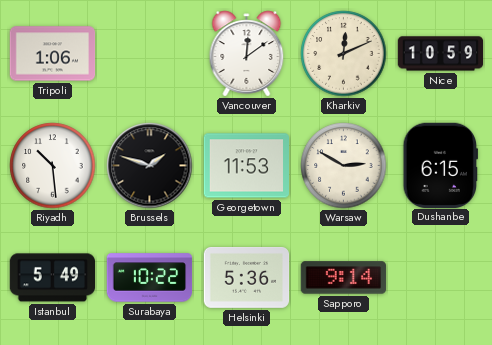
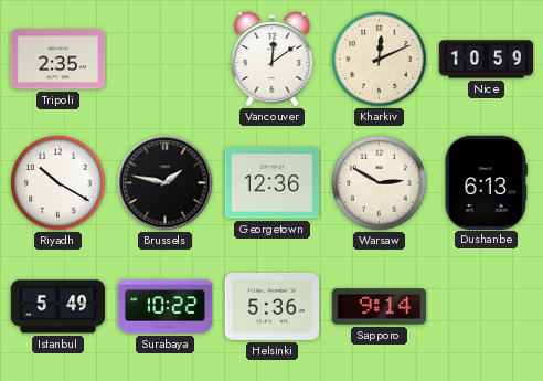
Tripoli: 1:06 -> 2:35
Riyadh: 10:29 -> 10:20
Brussels: 1:48 -> 1:47
Georgetown: 11:53 -> 12:36
Dushanbe: 6:15 -> 6:13
